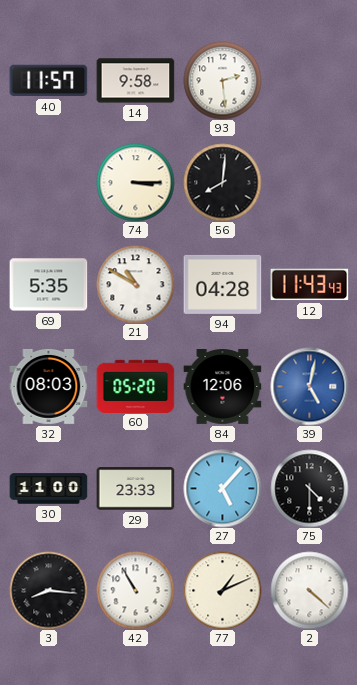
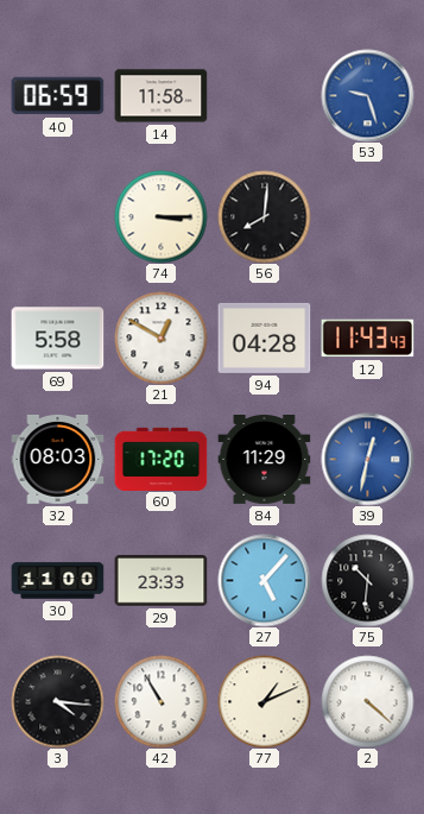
40: 11:57 -> 06:59
14: 9:58 -> 11:58
93: 2:29 -> none
53: none -> 9:27
69: 5:35 -> 5:58
21: 10:50 -> 12:50
60: 05:20 -> 17:20
84: 12:06 -> 11:29
39: 5:02 -> 12:32
75: 4:30 -> 10:31
3: 8:16 -> 4:16
